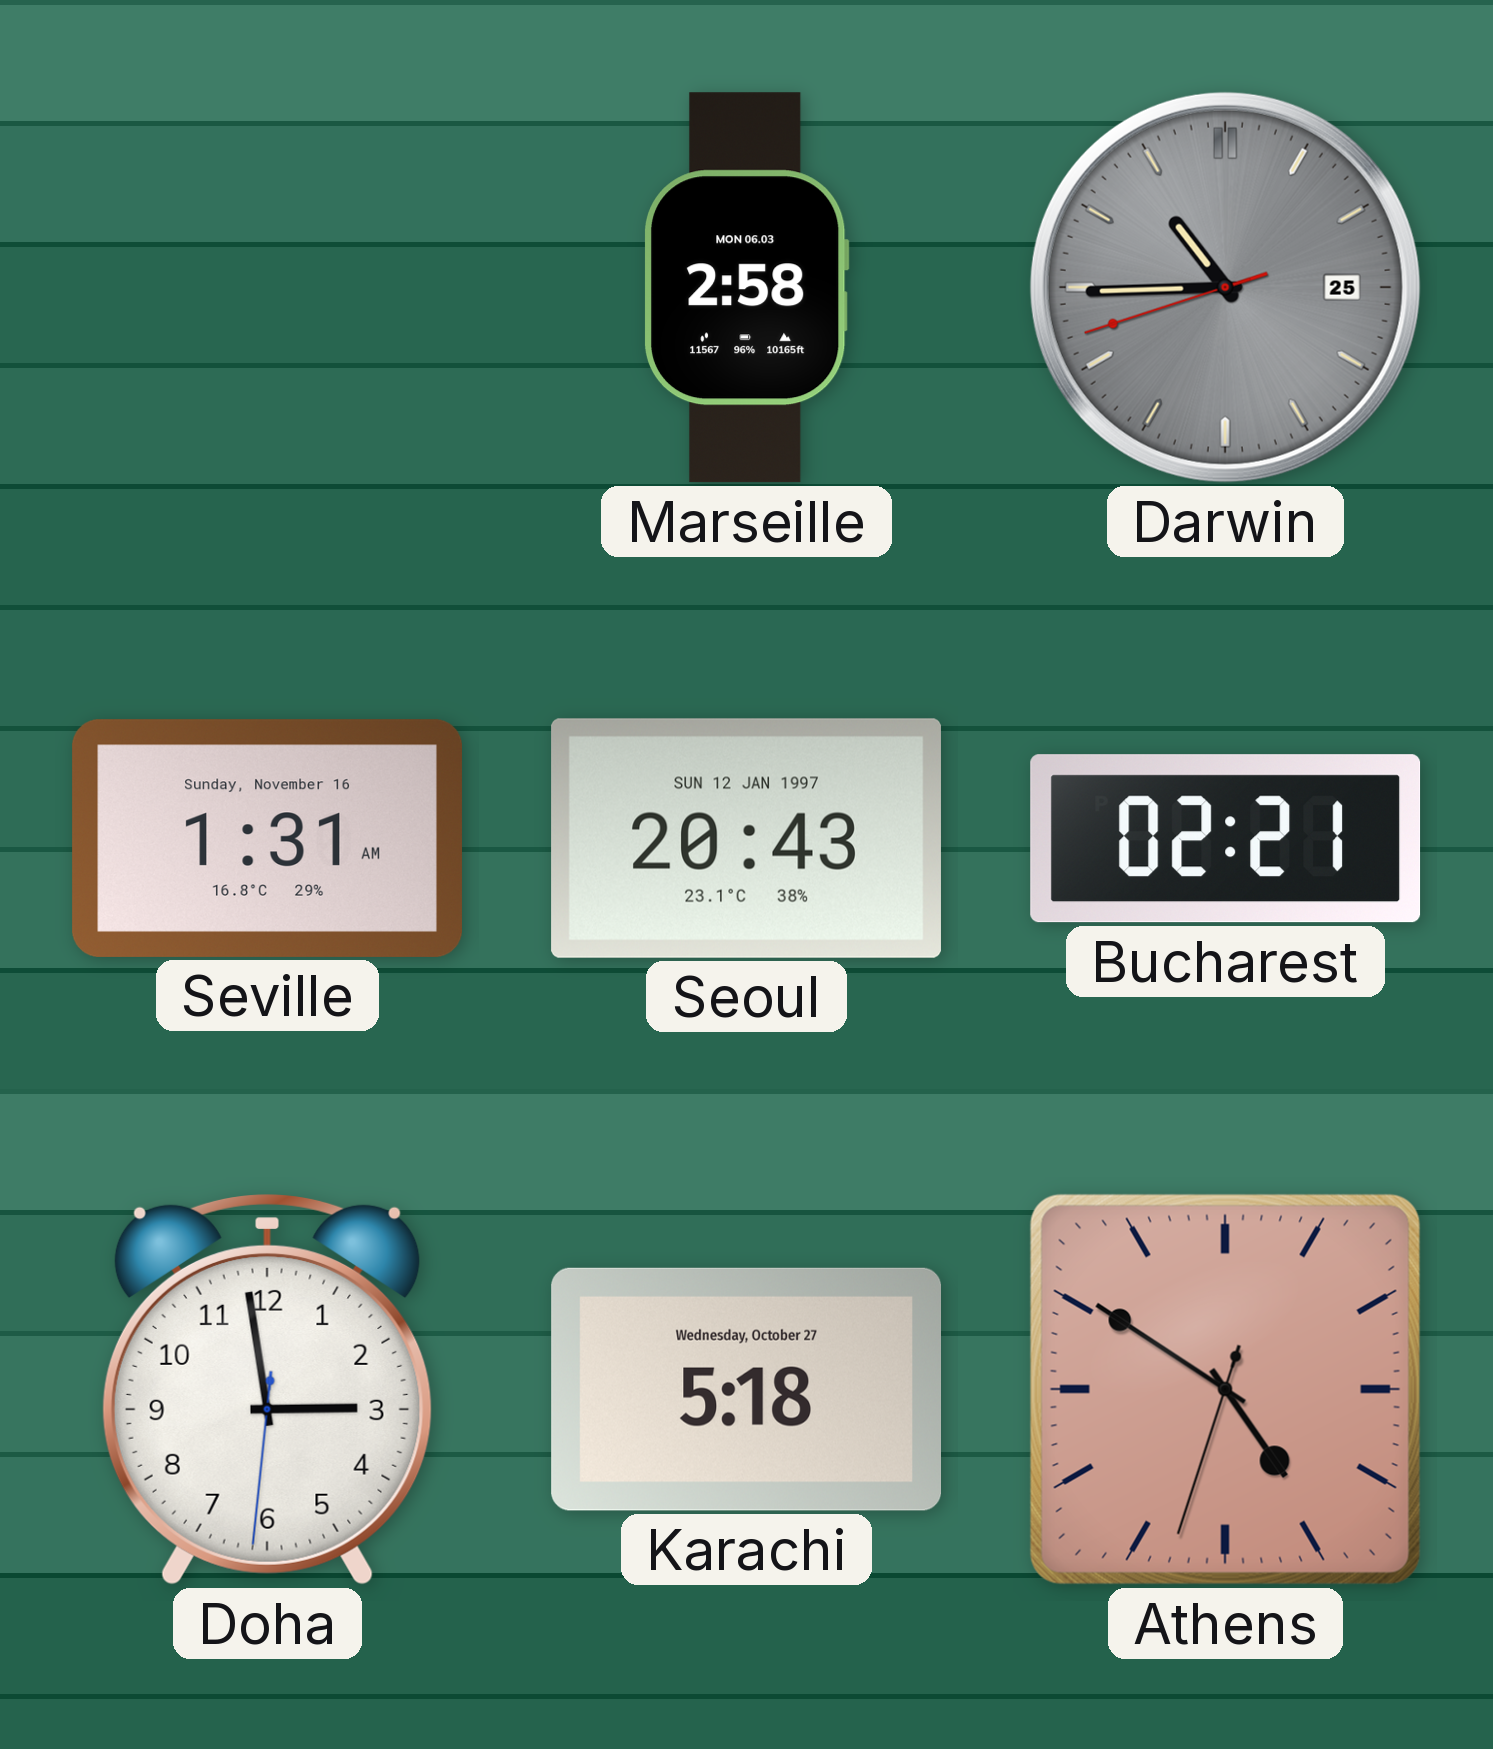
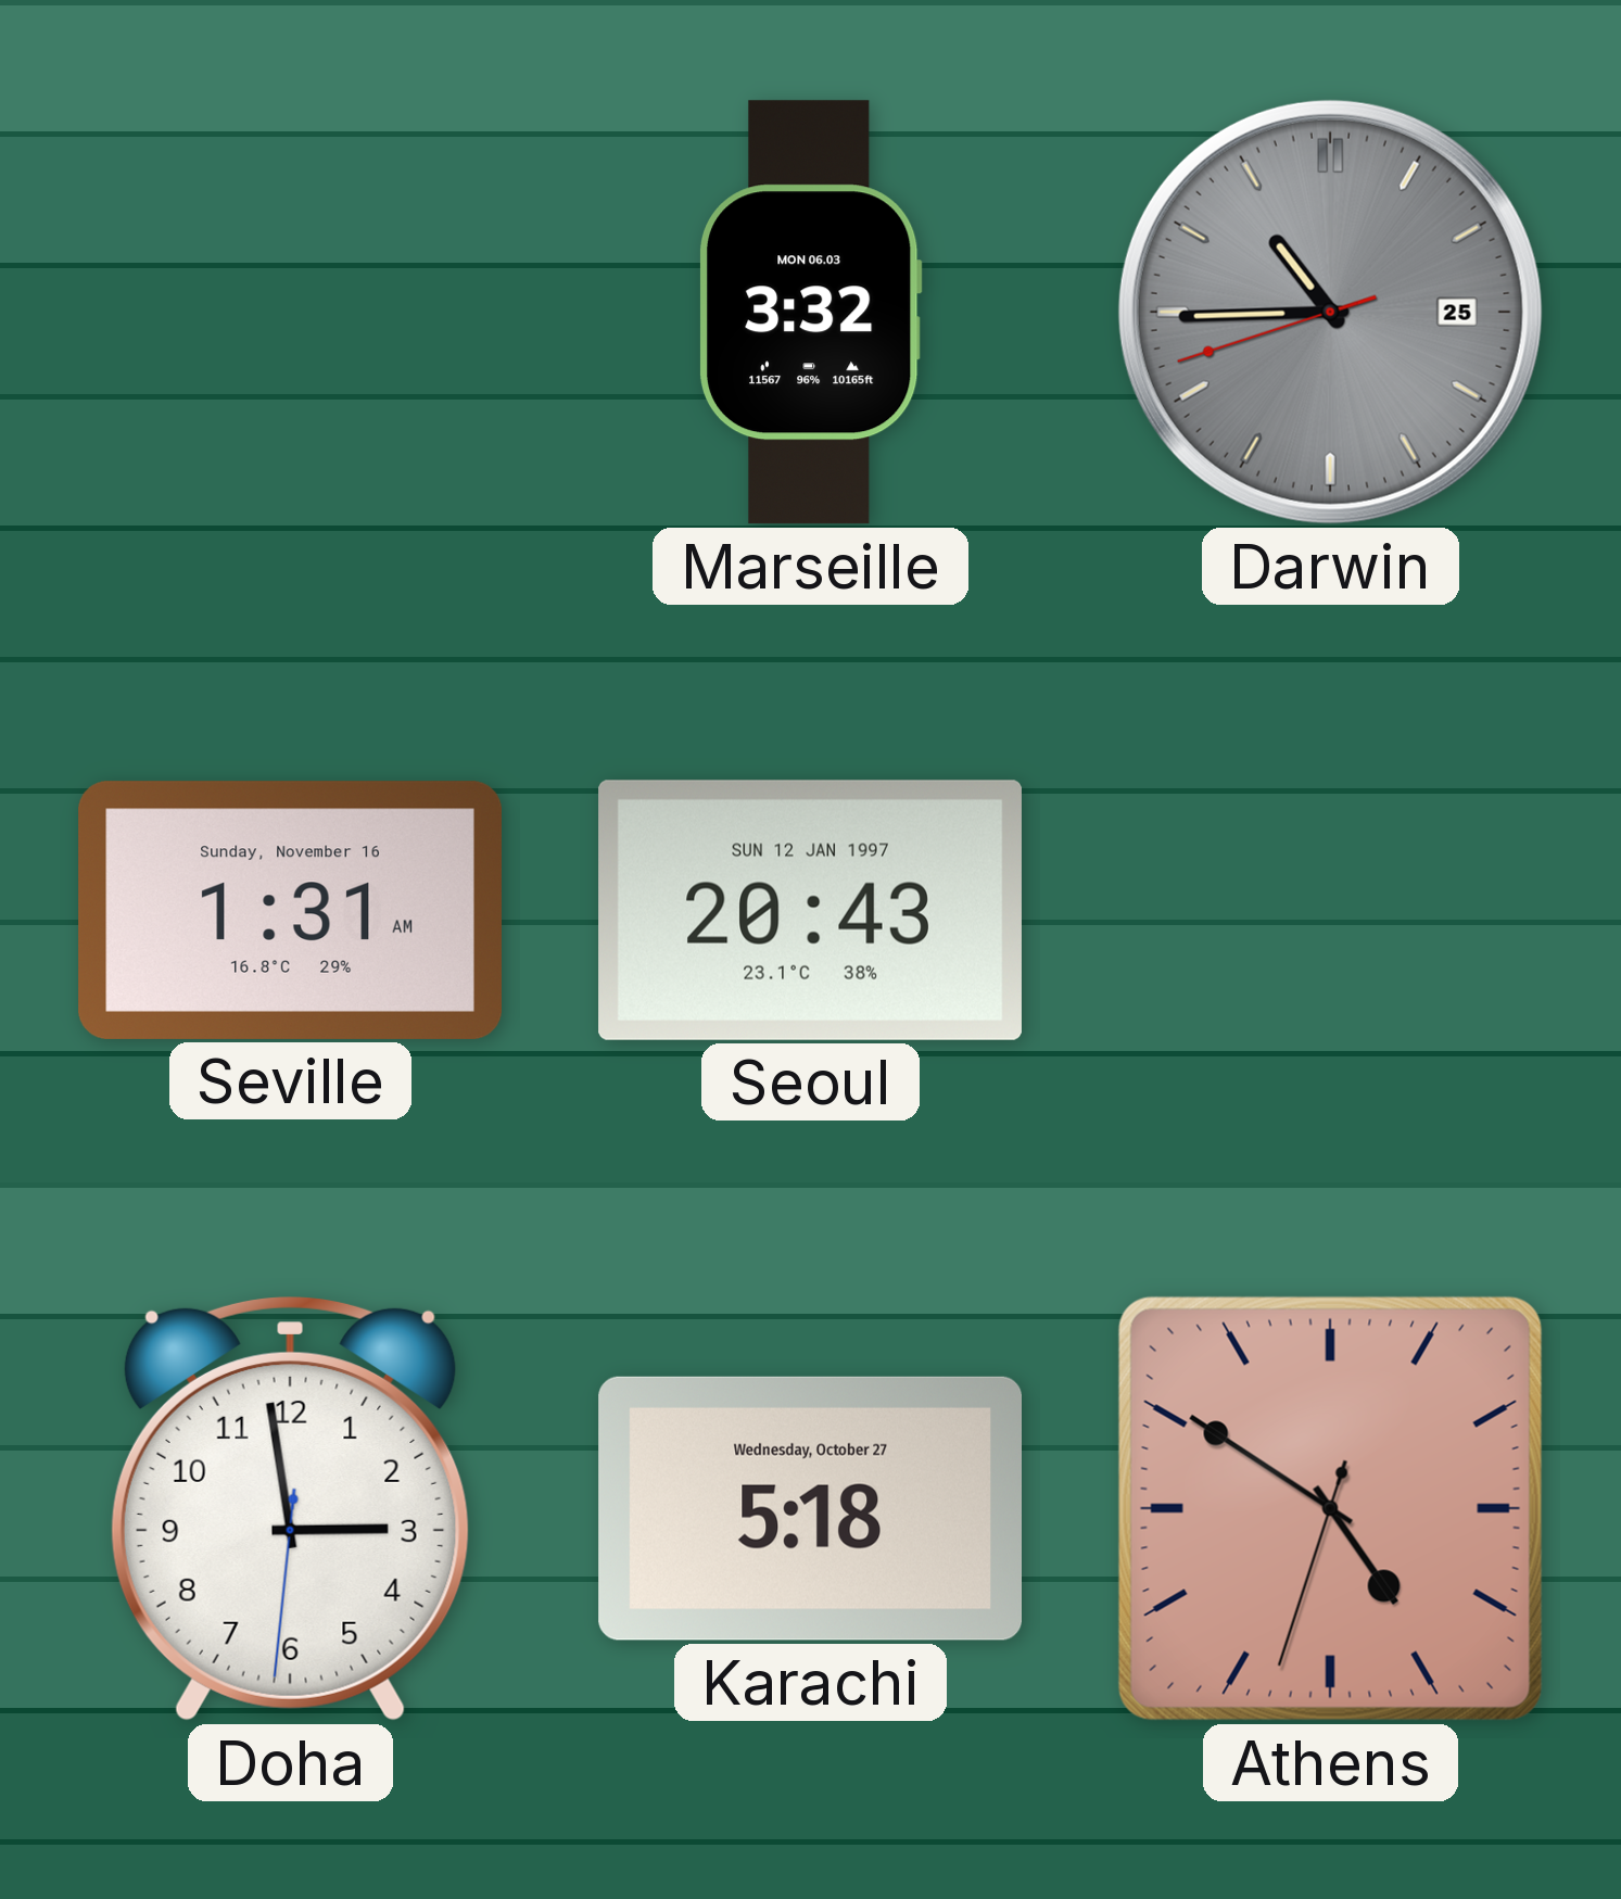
Marseille: 2:58 -> 3:32
Bucharest: 02:21 -> none
